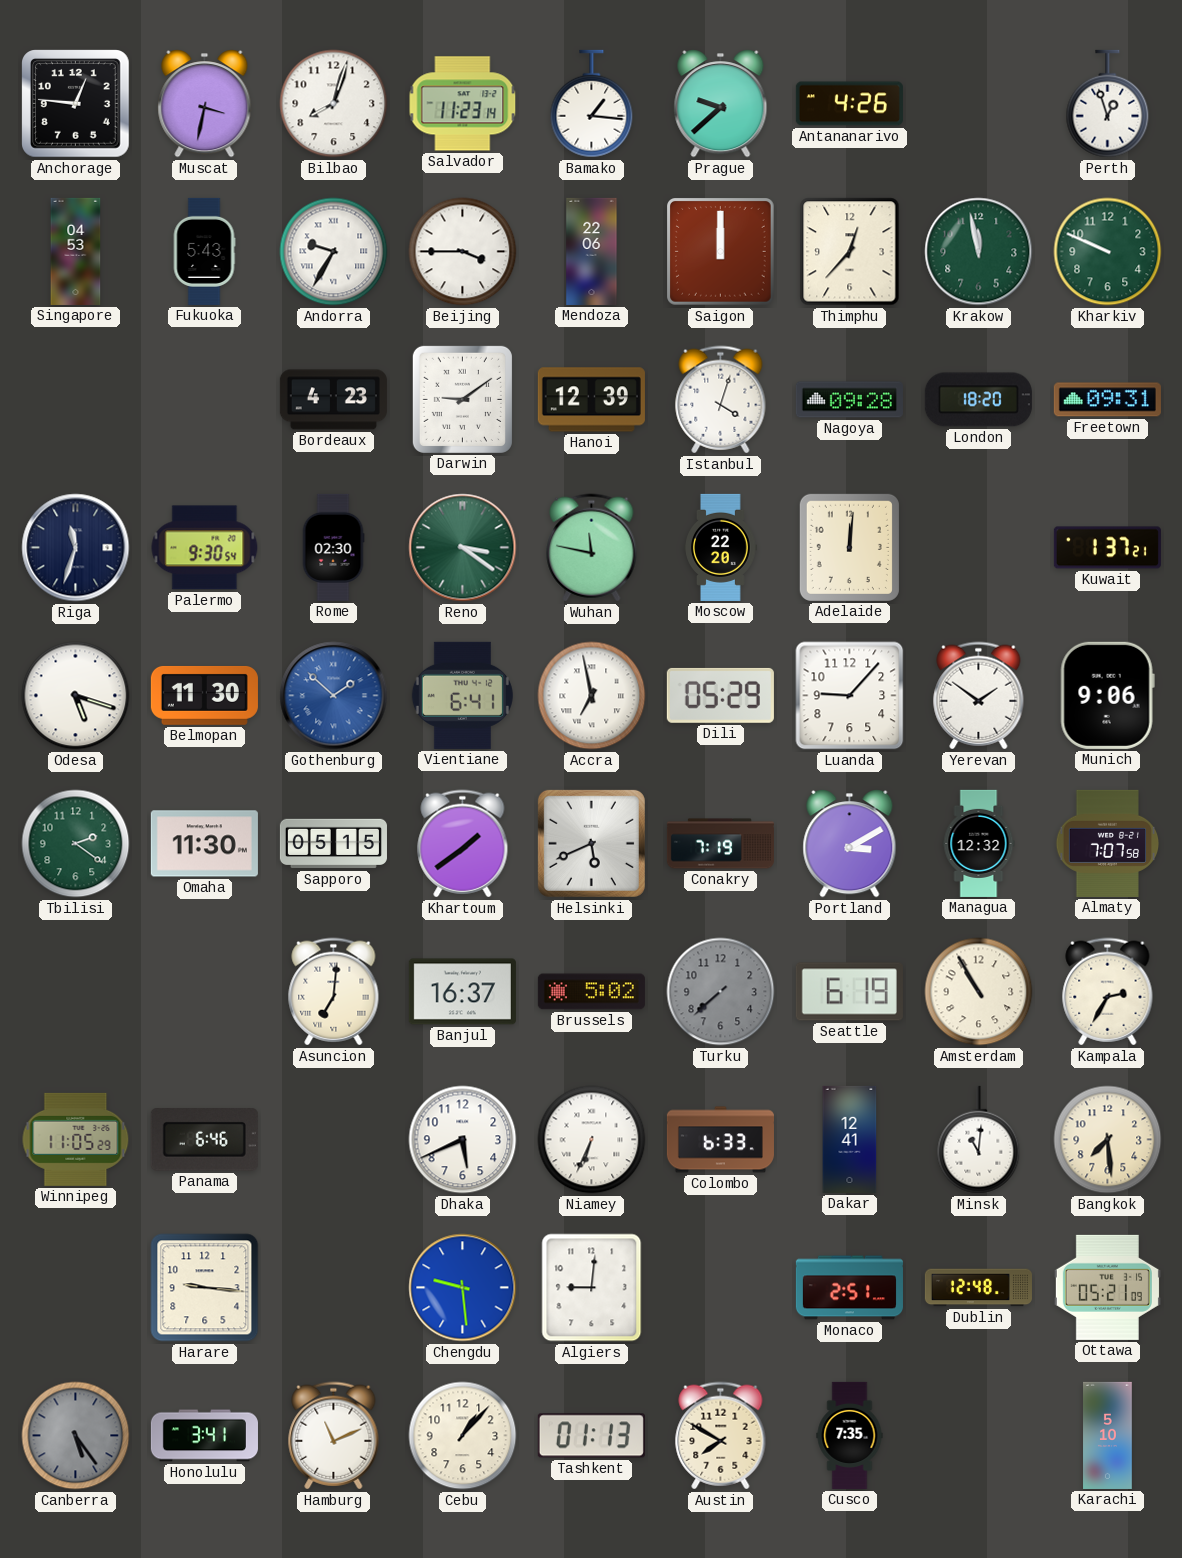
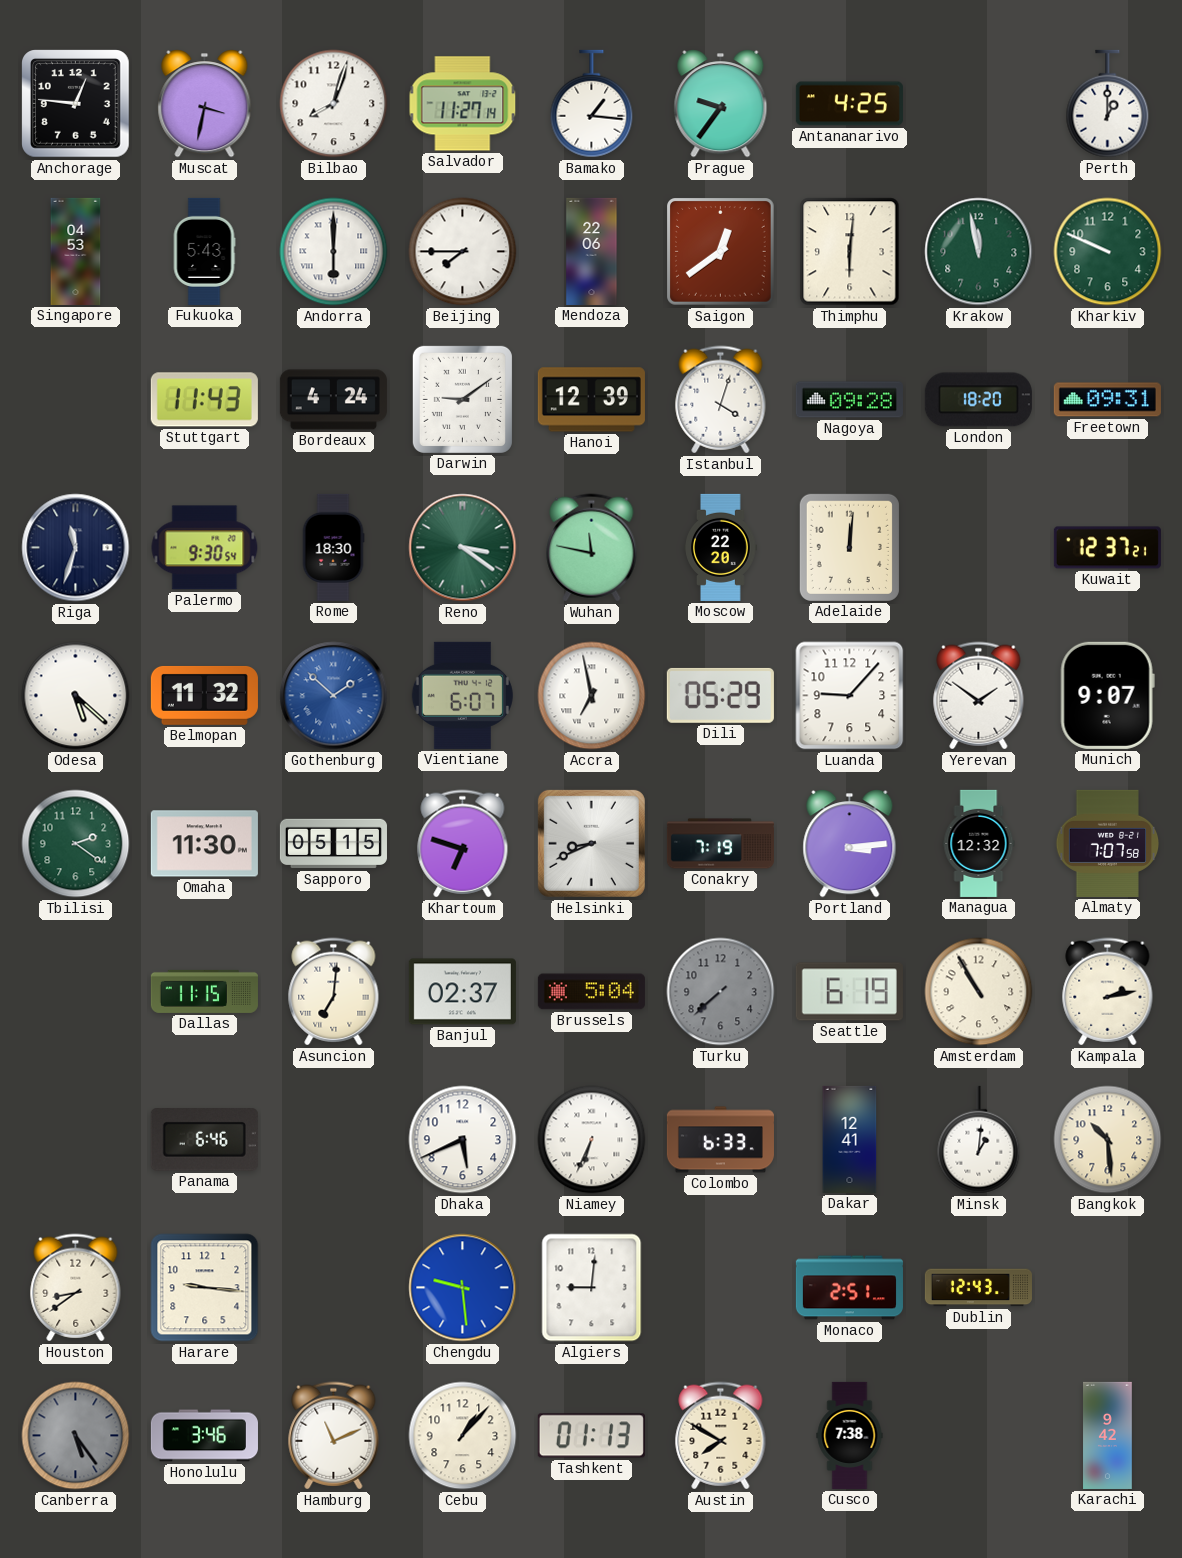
Salvador: 11:23 -> 11:27
Prague: 9:38 -> 9:36
Antananarivo: 4:26 -> 4:25
Perth: 12:57 -> 1:00
Andorra: 9:35 -> 6:00
Beijing: 3:45 -> 7:45
Saigon: 12:00 -> 12:39
Thimphu: 12:37 -> 6:01
Stuttgart: none -> 11:43
Bordeaux: 4:23 -> 4:24
Rome: 02:30 -> 18:30
Kuwait: 1:37 -> 12:37
Odesa: 5:18 -> 5:22
Belmopan: 11:30 -> 11:32
Vientiane: 6:41 -> 6:07
Munich: 9:06 -> 9:07
Khartoum: 1:39 -> 6:48
Helsinki: 5:41 -> 8:41
Portland: 3:10 -> 3:14
Dallas: none -> 11:15
Banjul: 16:37 -> 02:37
Brussels: 5:02 -> 5:04
Kampala: 2:35 -> 2:13
Winnipeg: 11:05 -> none
Minsk: 11:01 -> 1:01
Bangkok: 7:29 -> 10:29
Houston: none -> 8:39
Dublin: 12:48 -> 12:43
Ottawa: 05:21 -> none
Honolulu: 3:41 -> 3:46
Cusco: 7:35 -> 7:38
Karachi: 5:10 -> 9:42
